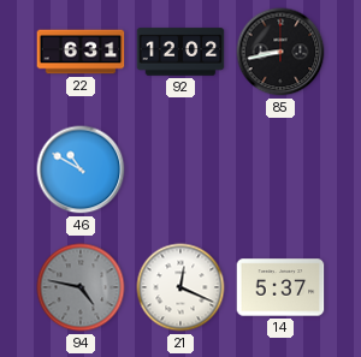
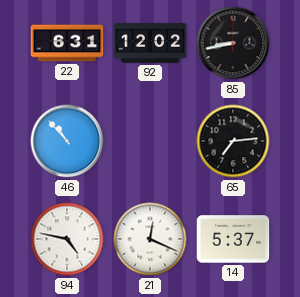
46: 10:50 -> 10:53
65: none -> 7:14
94 dial: grey -> white
